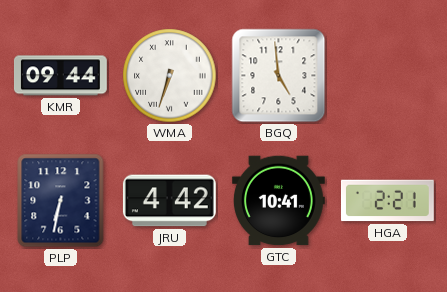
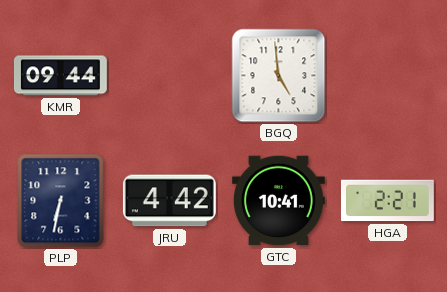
WMA: 6:33 -> none
